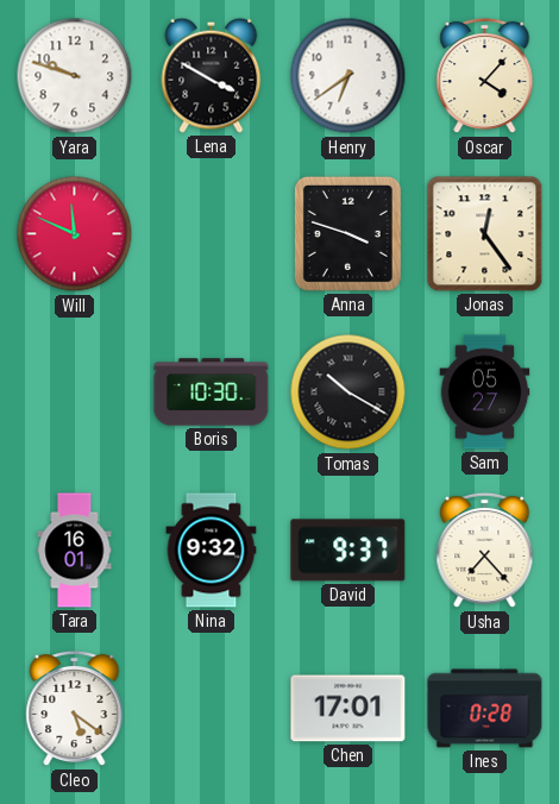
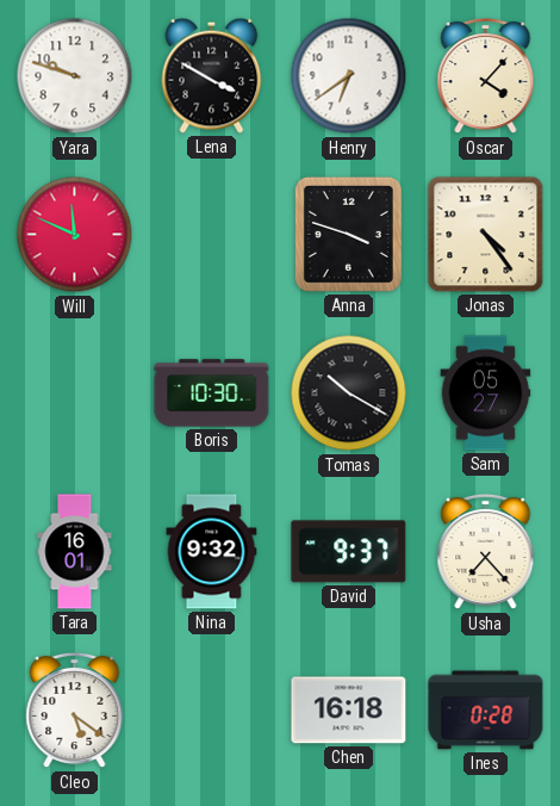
Jonas: 12:24 -> 4:24
Chen: 17:01 -> 16:18
